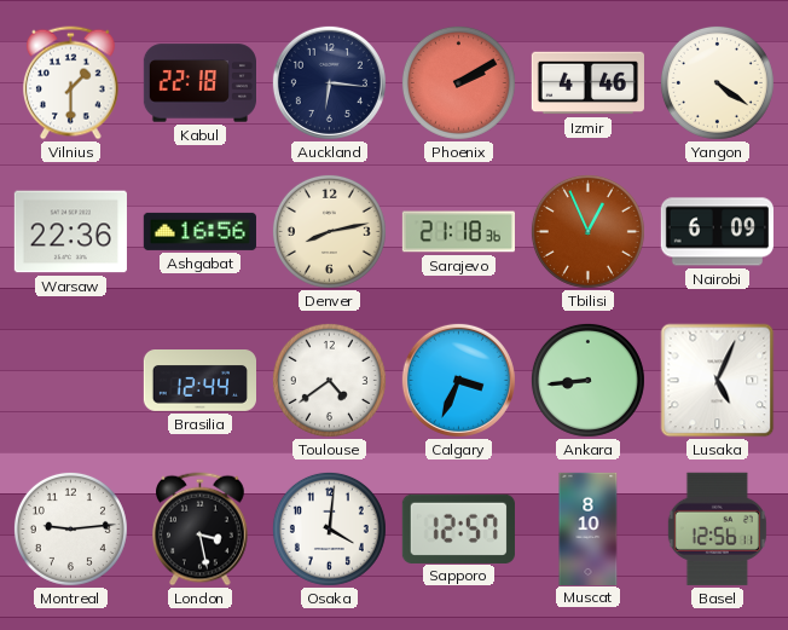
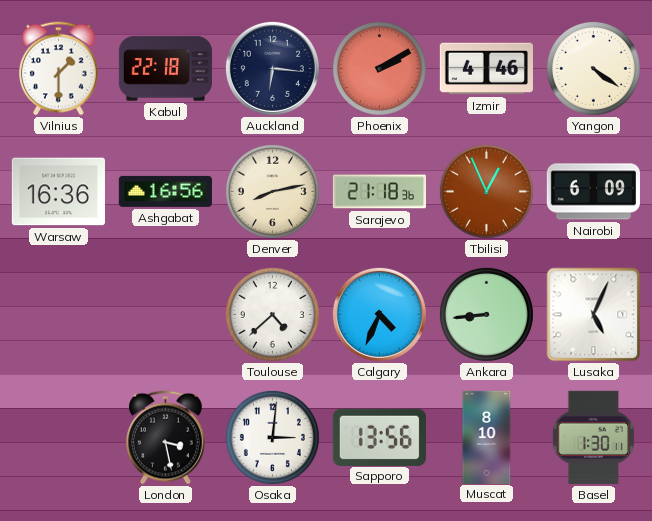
Warsaw: 22:36 -> 16:36
Brasilia: 12:44 -> none
Toulouse: 4:39 -> 4:38
Calgary: 3:34 -> 4:34
Montreal: 9:14 -> none
Osaka: 4:01 -> 3:01
Sapporo: 12:57 -> 13:56
Basel: 12:56 -> 1:30
